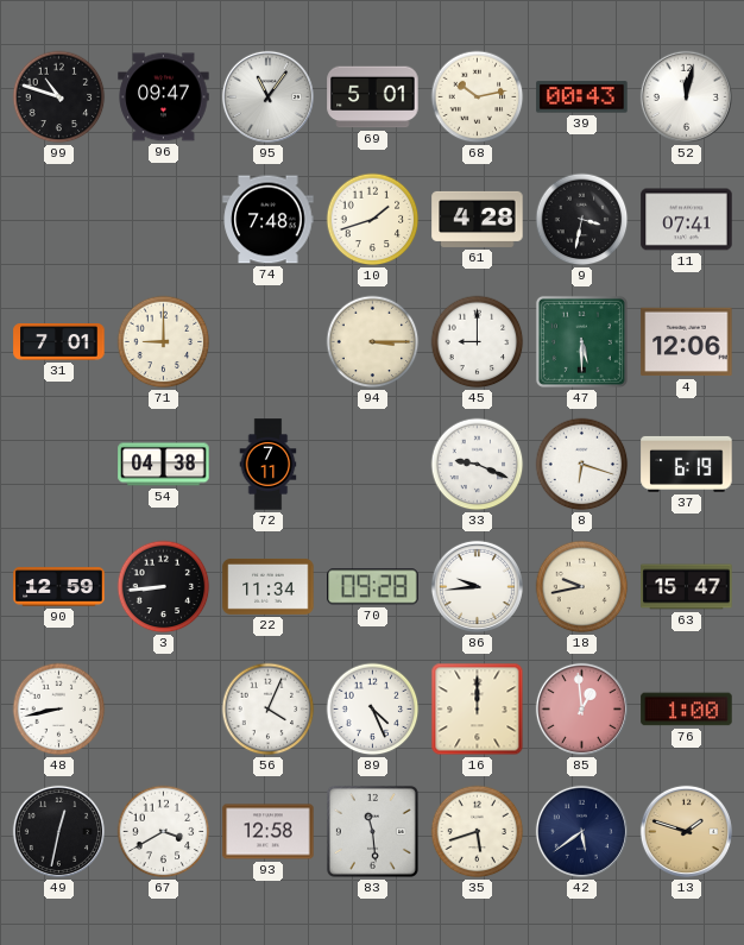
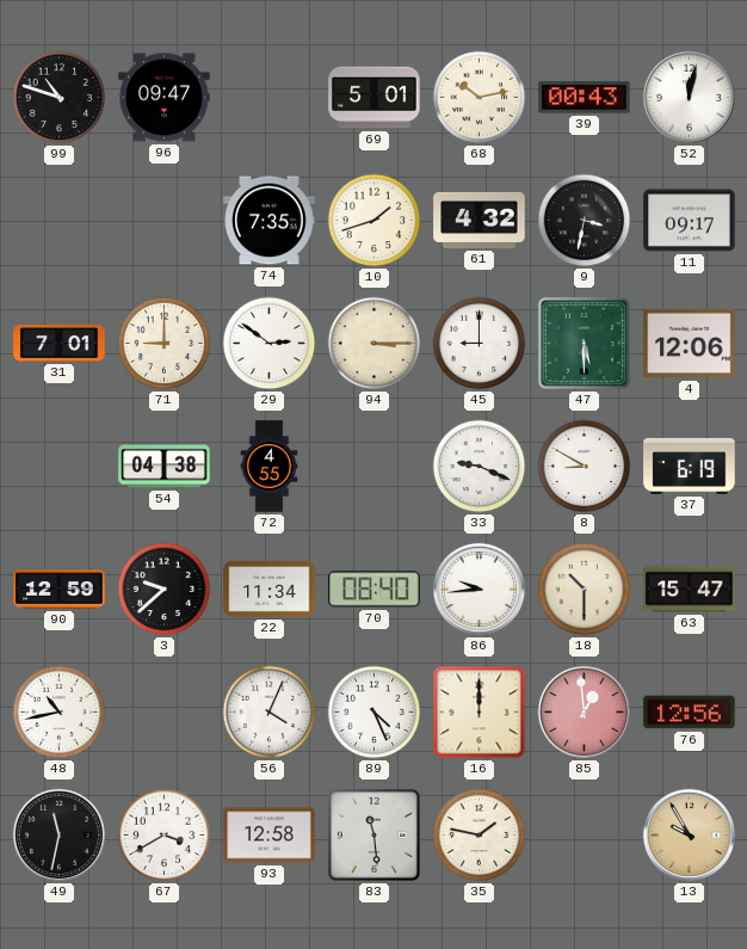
95: 11:06 -> none
74: 7:48 -> 7:35
61: 4:28 -> 4:32
11: 07:41 -> 09:17
29: none -> 2:51
72: 7:11 -> 4:55
8: 6:18 -> 8:50
3: 8:44 -> 9:38
70: 09:28 -> 08:40
18: 9:43 -> 10:30
48: 8:43 -> 10:43
76: 1:00 -> 12:56
49: 12:32 -> 11:32
35: 5:42 -> 1:47
42: 5:39 -> none
13: 1:48 -> 9:55
